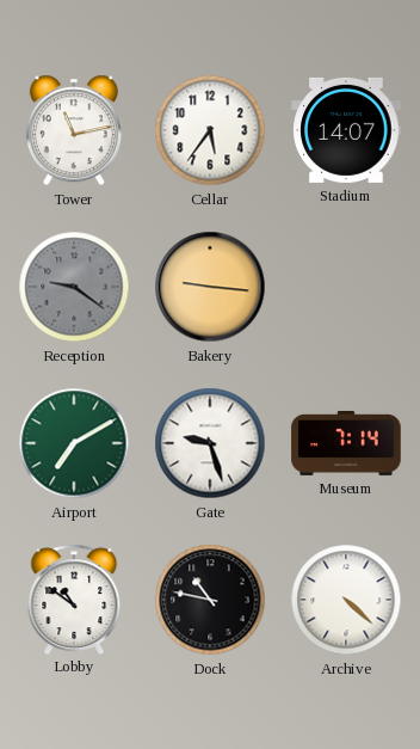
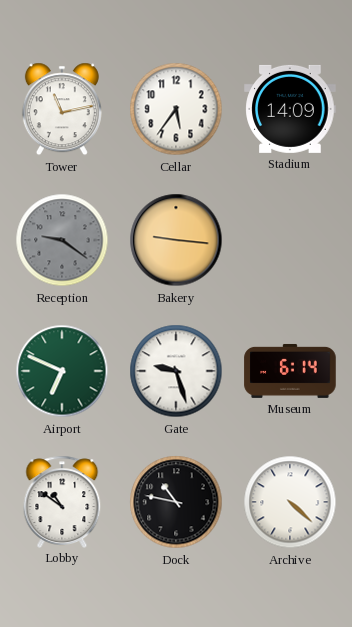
Stadium: 14:07 -> 14:09
Airport: 7:10 -> 6:49
Museum: 7:14 -> 6:14
